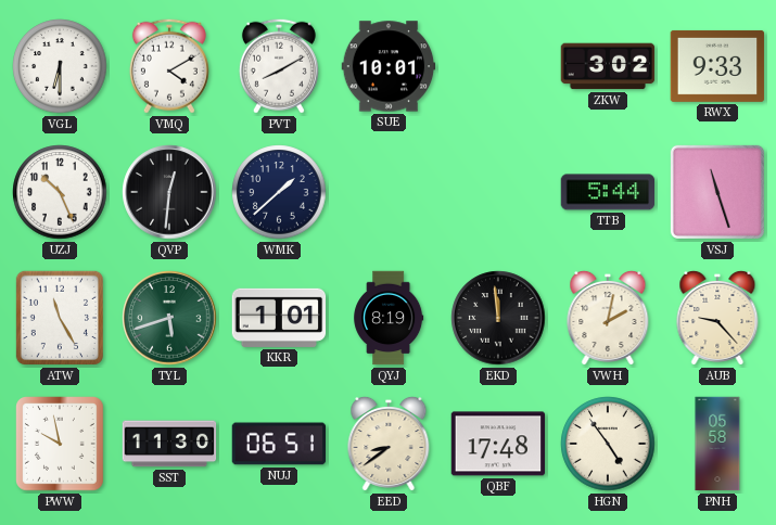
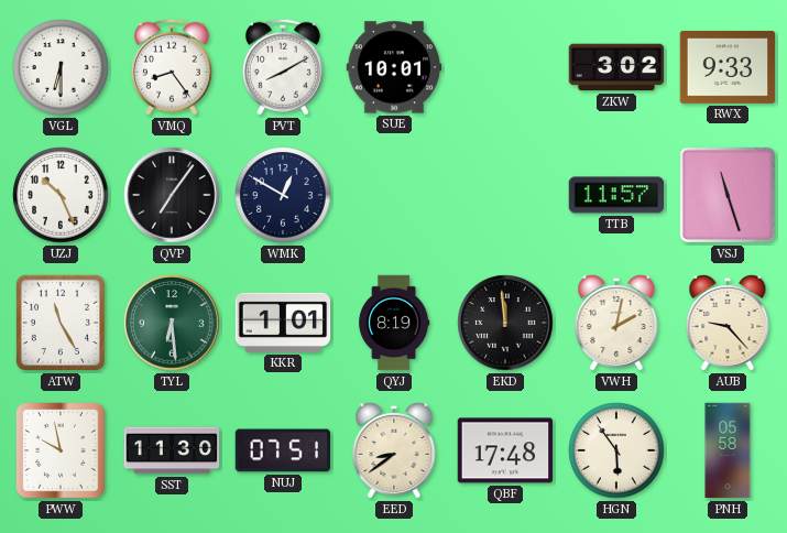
VMQ: 4:10 -> 8:24
QVP: 12:31 -> 7:06
WMK: 1:38 -> 12:50
TTB: 5:44 -> 11:57
TYL: 5:42 -> 6:29
NUJ: 06:51 -> 07:51
HGN: 4:54 -> 5:54
